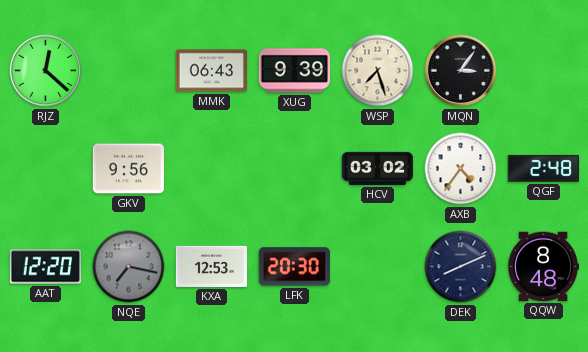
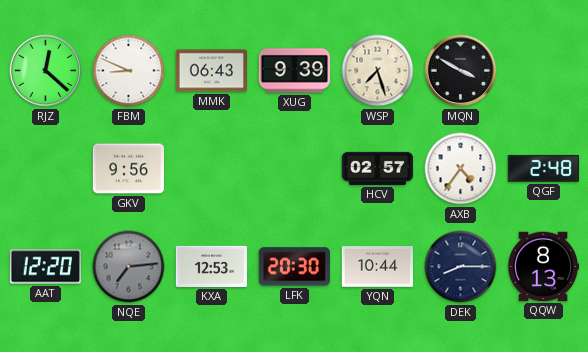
FBM: none -> 8:49
MQN: 3:06 -> 3:50
HCV: 03:02 -> 02:57
NQE: 7:17 -> 7:14
YQN: none -> 10:44
DEK: 8:11 -> 8:15
QQW: 8:48 -> 8:13
